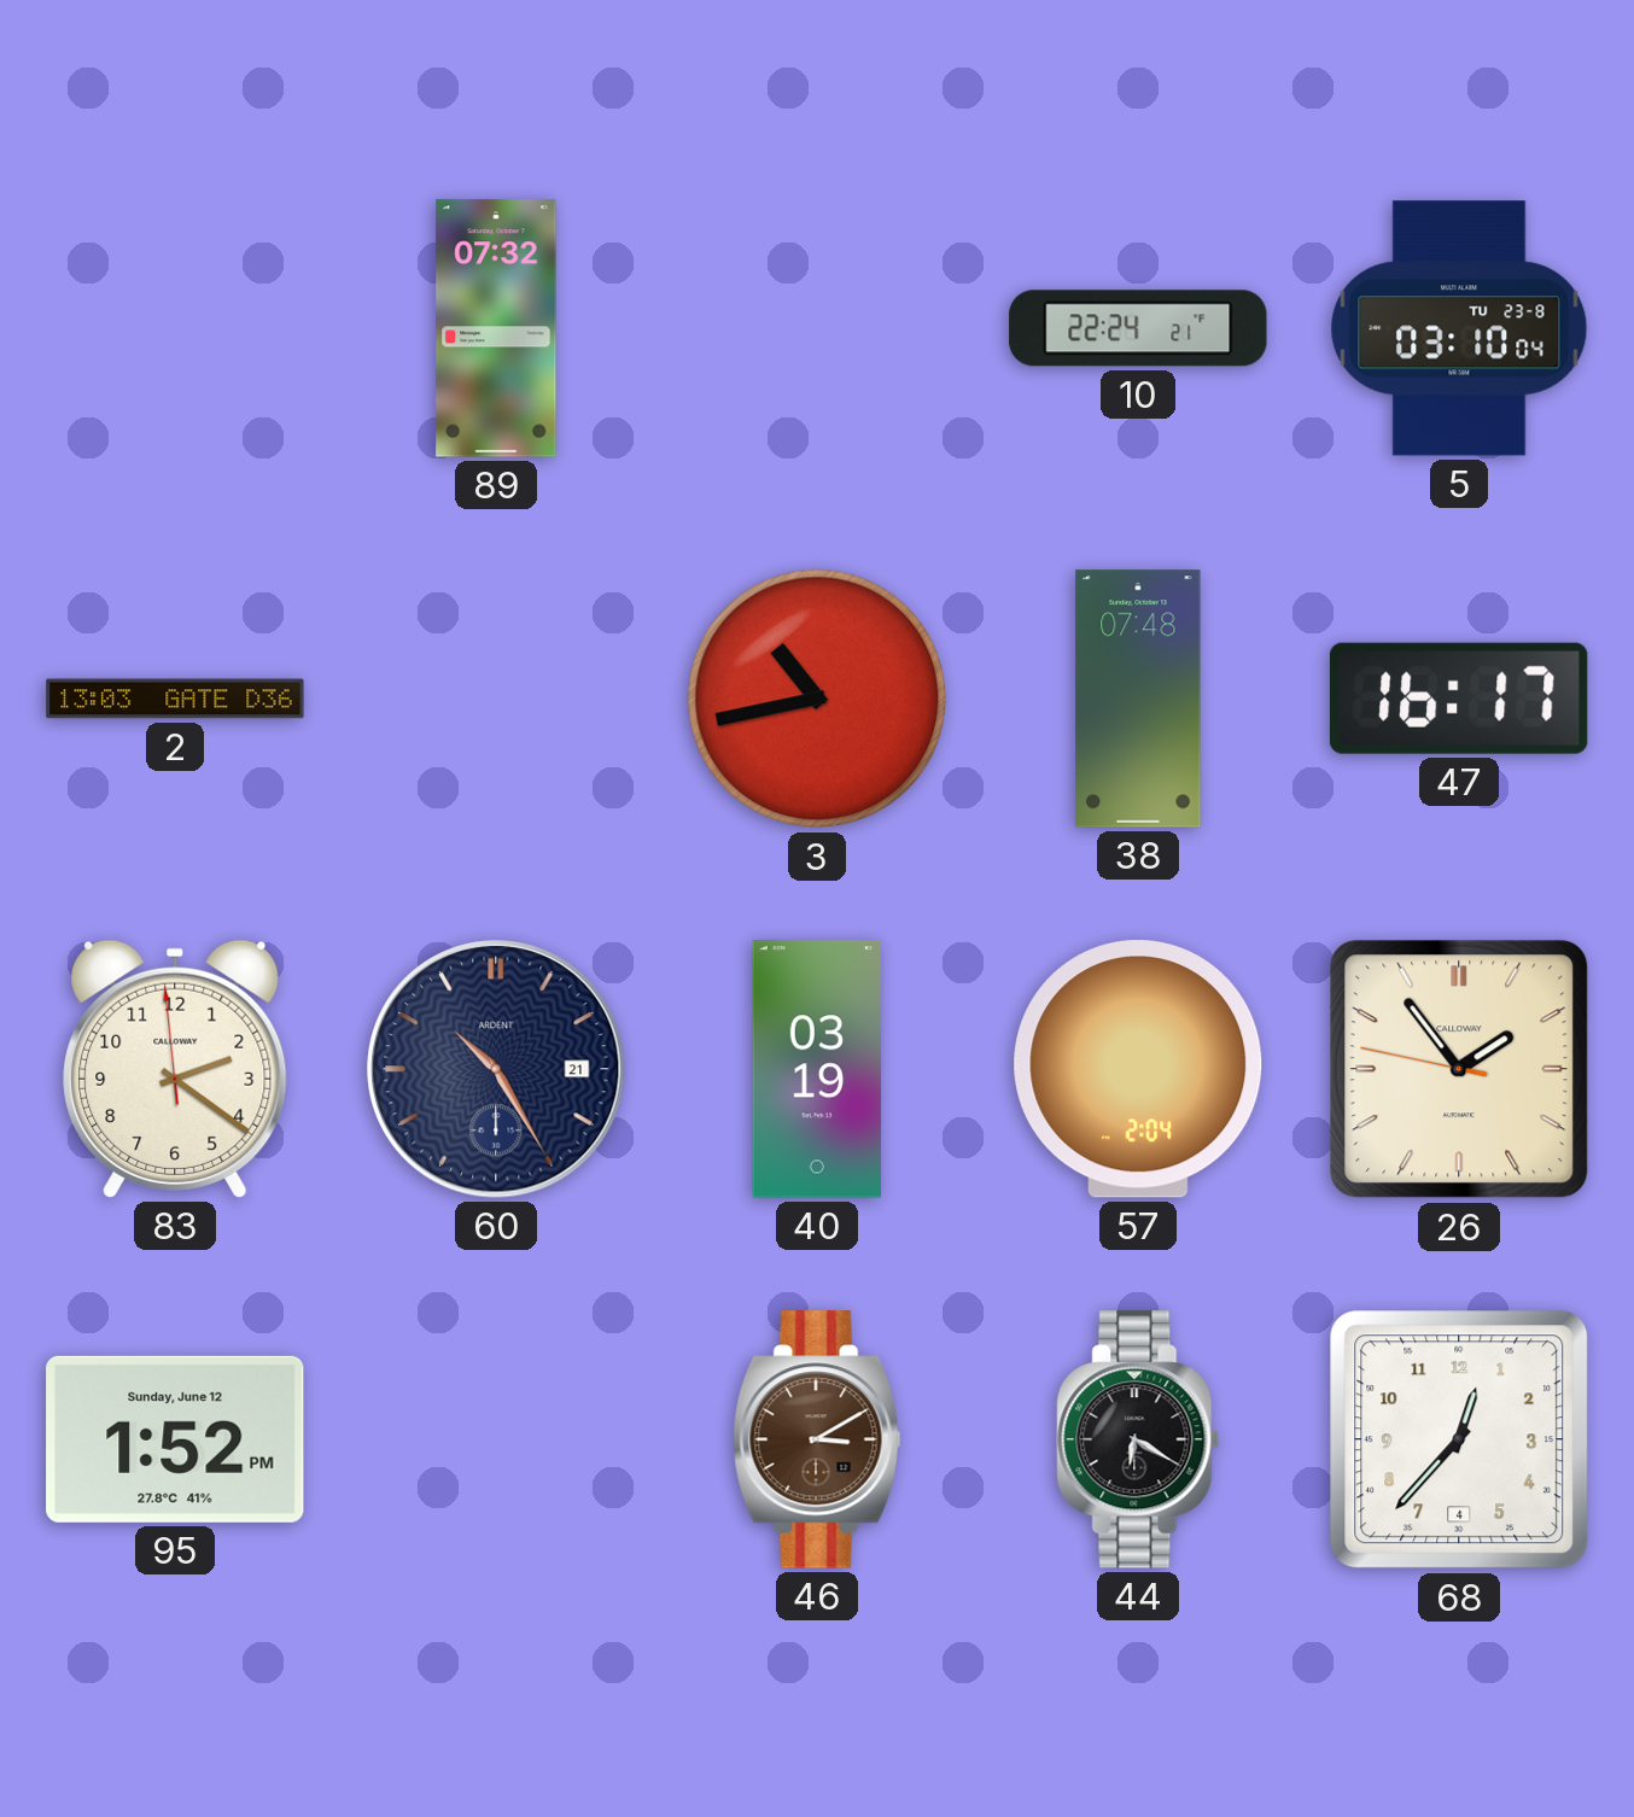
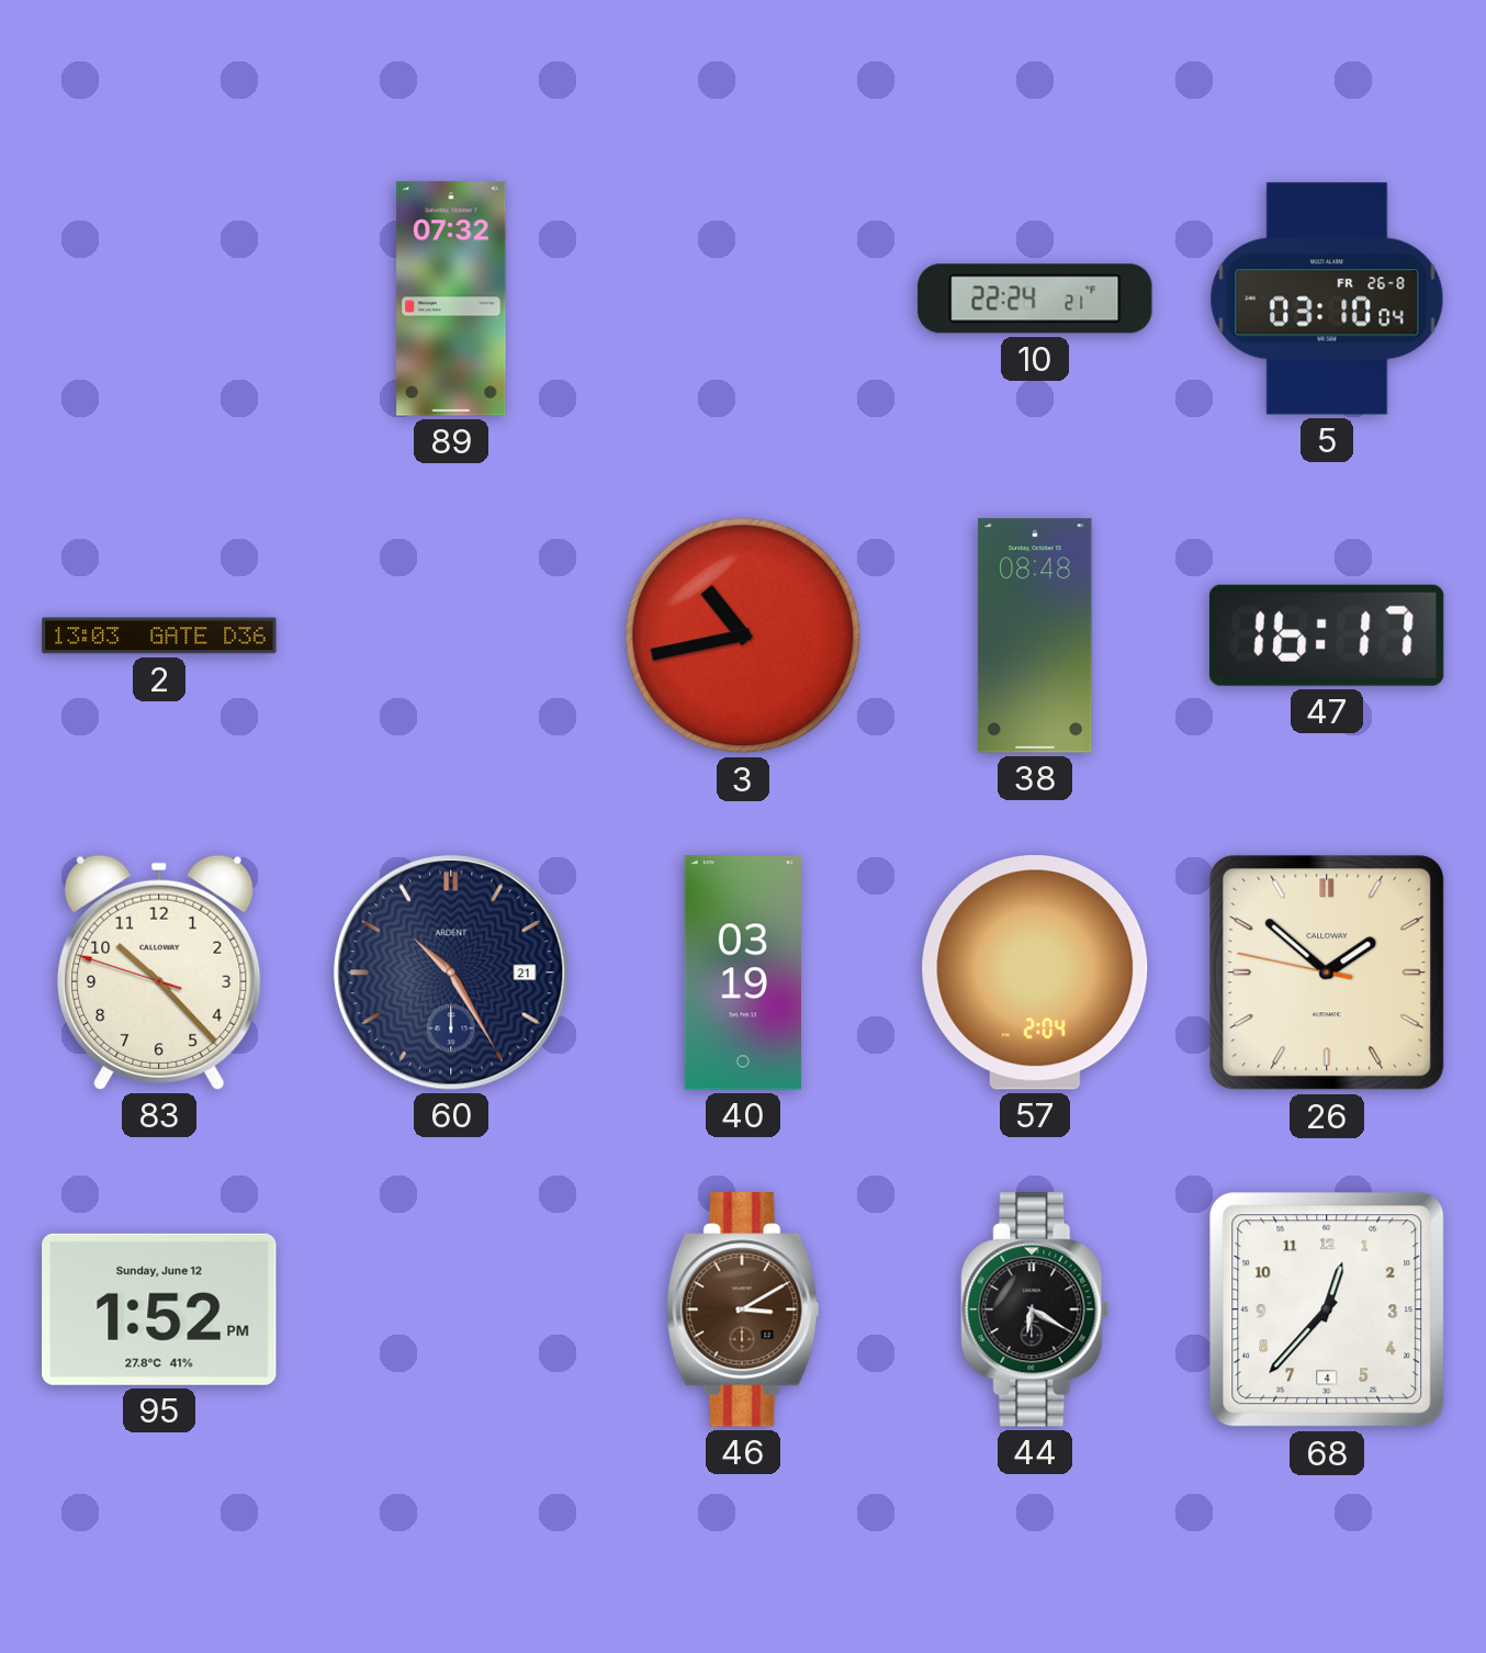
5 date: TU 23-8 -> FR 26-8
38: 07:48 -> 08:48
83: 2:20 -> 10:22
26: 1:53 -> 1:51
